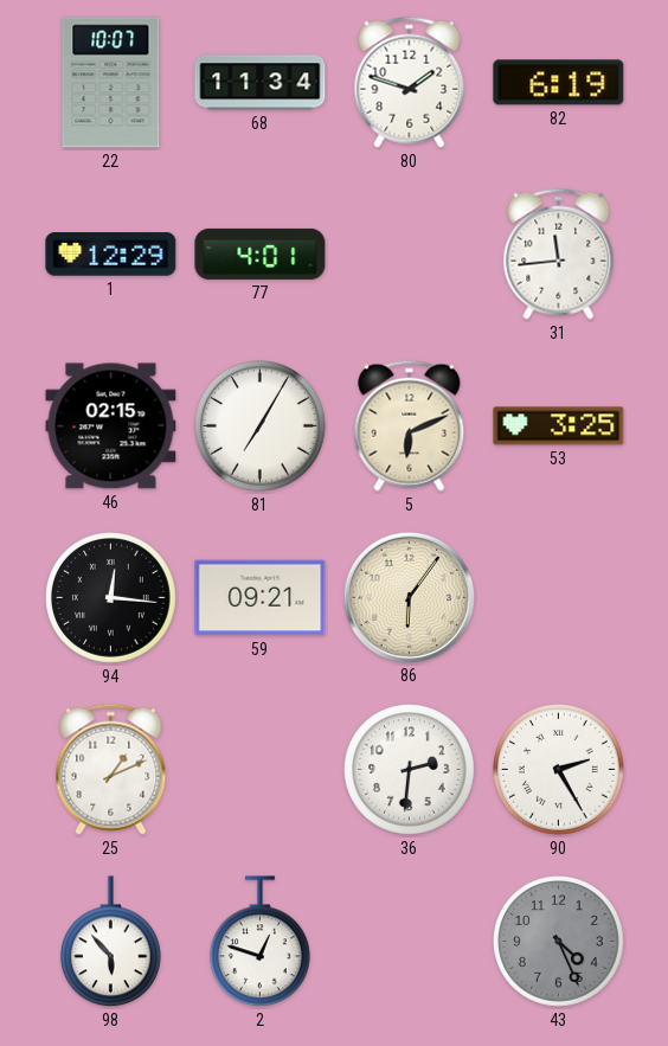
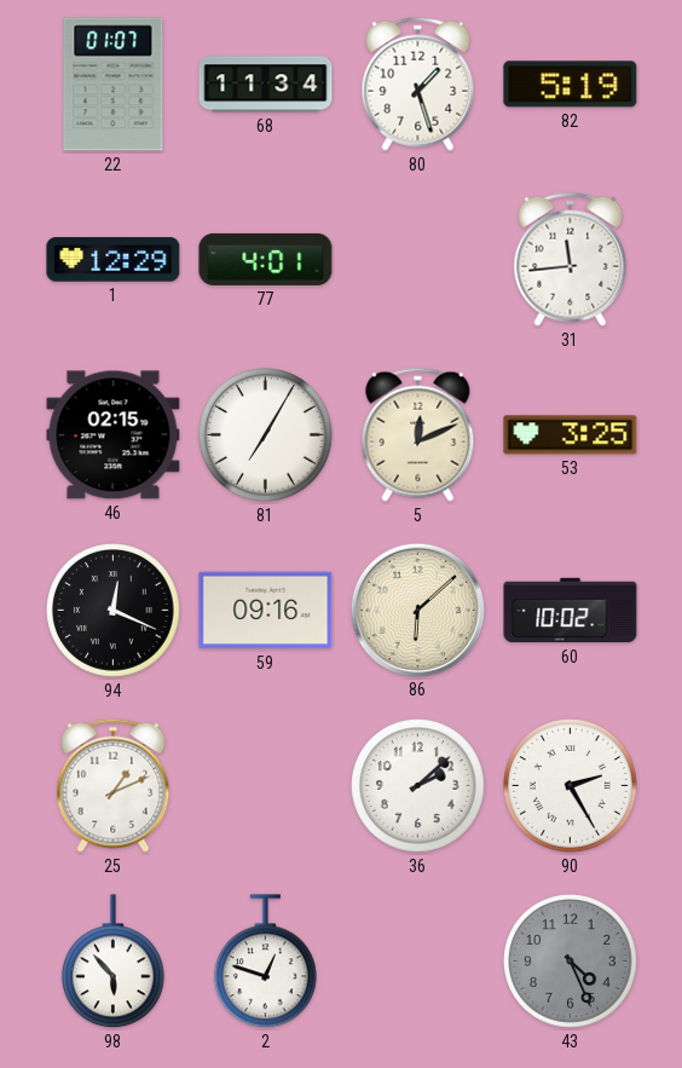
22: 10:07 -> 01:07
80: 1:48 -> 1:27
82: 6:19 -> 5:19
5: 6:11 -> 12:11
94: 12:16 -> 12:19
59: 09:21 -> 09:16
86: 6:06 -> 6:08
60: none -> 10:02
36: 2:31 -> 2:08
